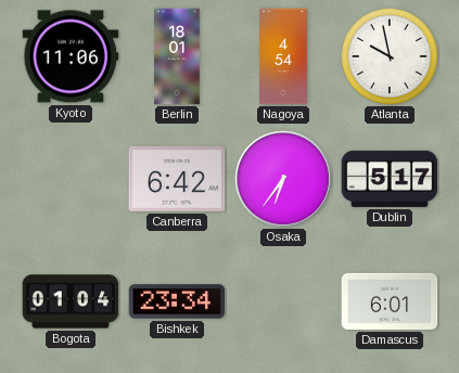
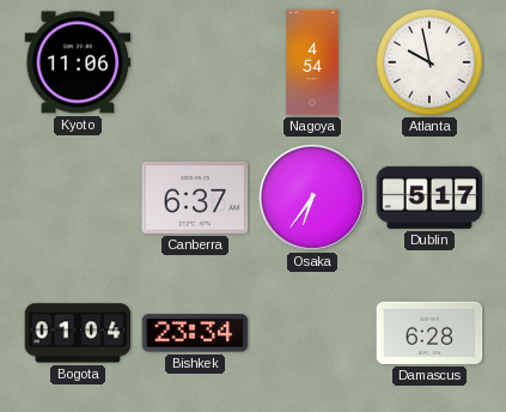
Berlin: 18:01 -> none
Canberra: 6:42 -> 6:37
Damascus: 6:01 -> 6:28
